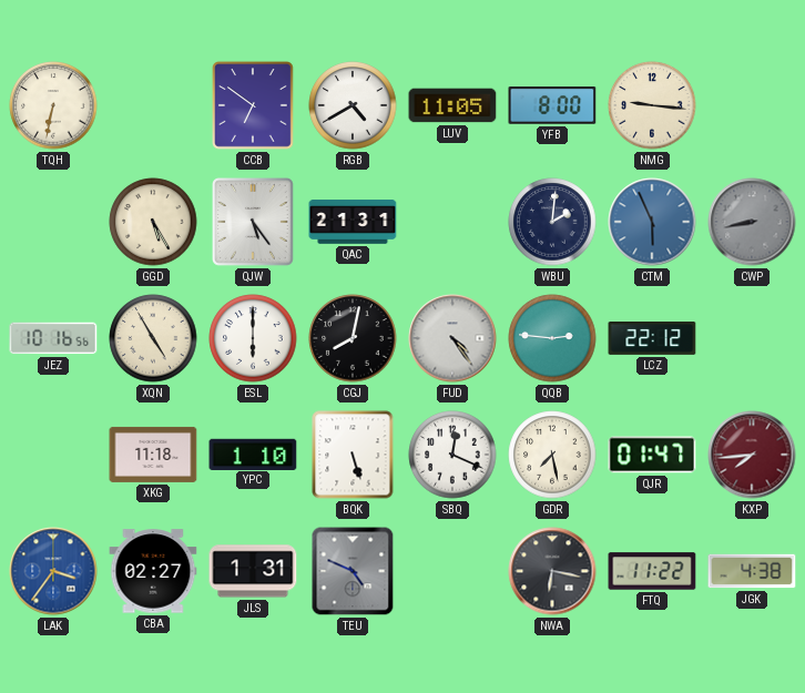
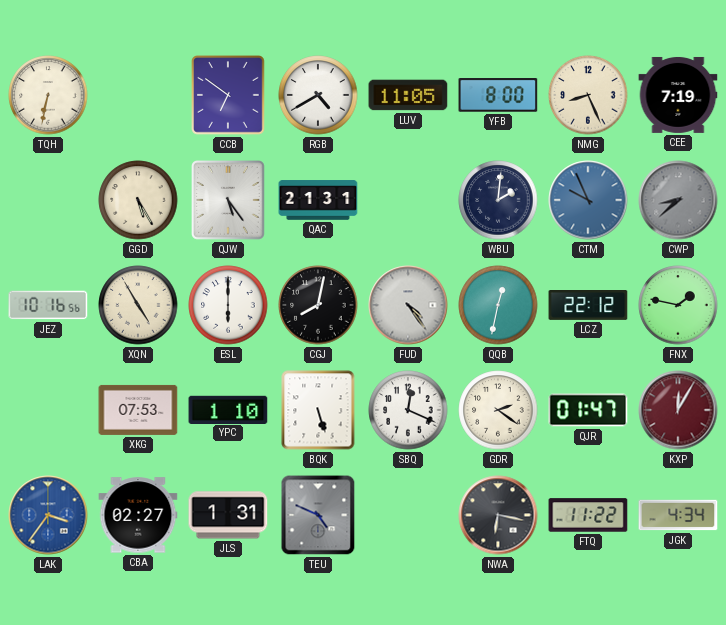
NMG: 9:16 -> 8:26
CEE: none -> 7:19
CTM: 5:56 -> 9:56
CWP: 8:43 -> 8:38
QQB: 2:46 -> 12:32
FNX: none -> 1:47
XKG: 11:18 -> 07:53
GDR: 7:28 -> 2:21
KXP: 7:44 -> 12:05
JGK: 4:38 -> 4:34
